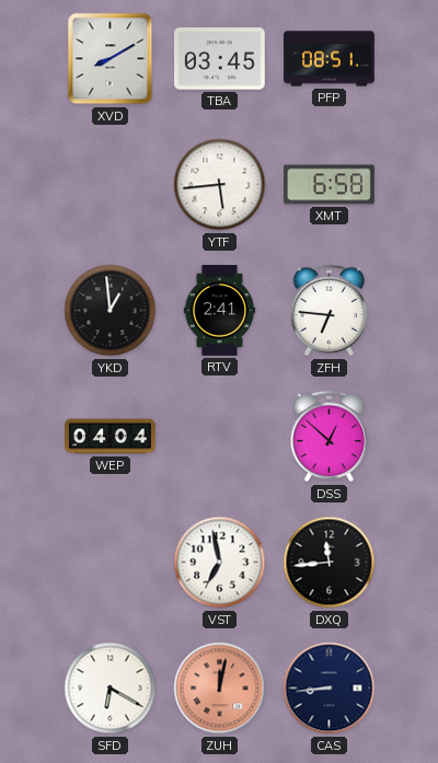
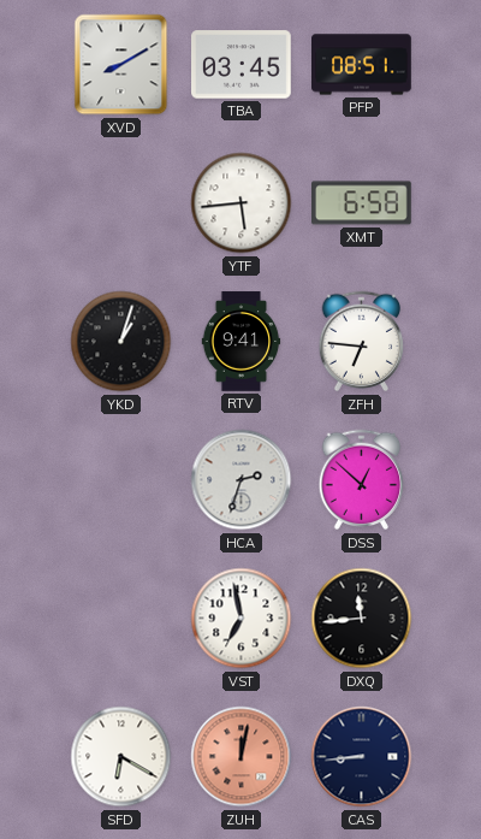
YKD: 12:59 -> 1:03
RTV: 2:41 -> 9:41
WEP: 04:04 -> none
HCA: none -> 2:33
